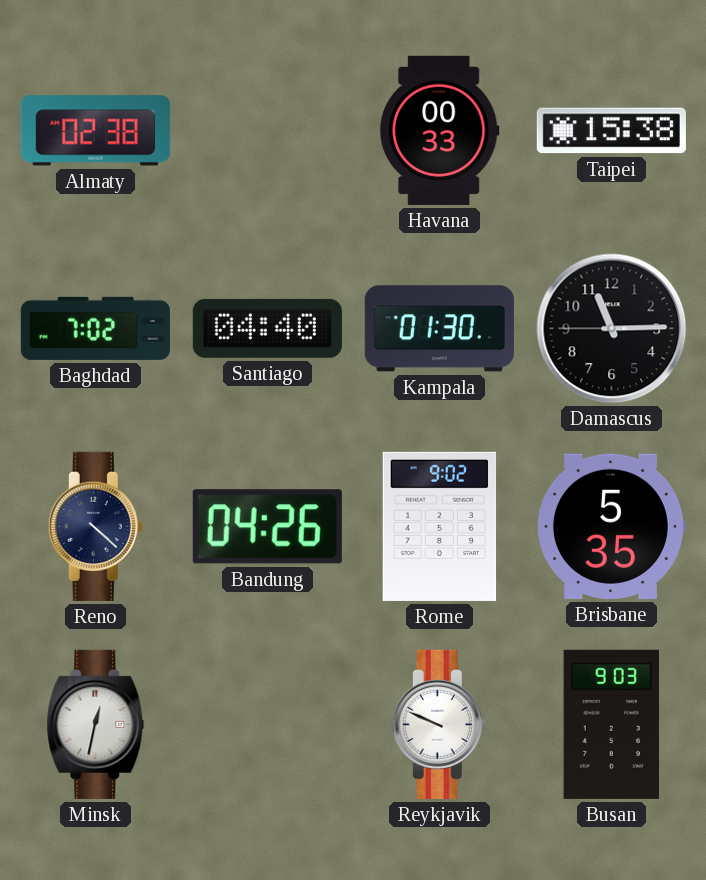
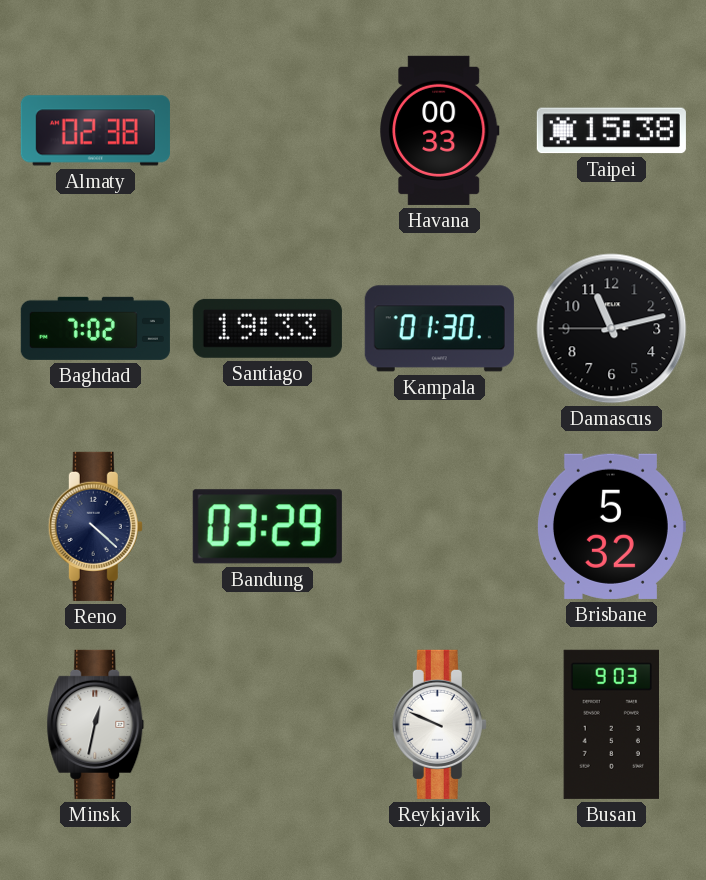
Santiago: 04:40 -> 19:33
Damascus: 11:14 -> 11:12
Bandung: 04:26 -> 03:29
Rome: 9:02 -> none
Brisbane: 5:35 -> 5:32
